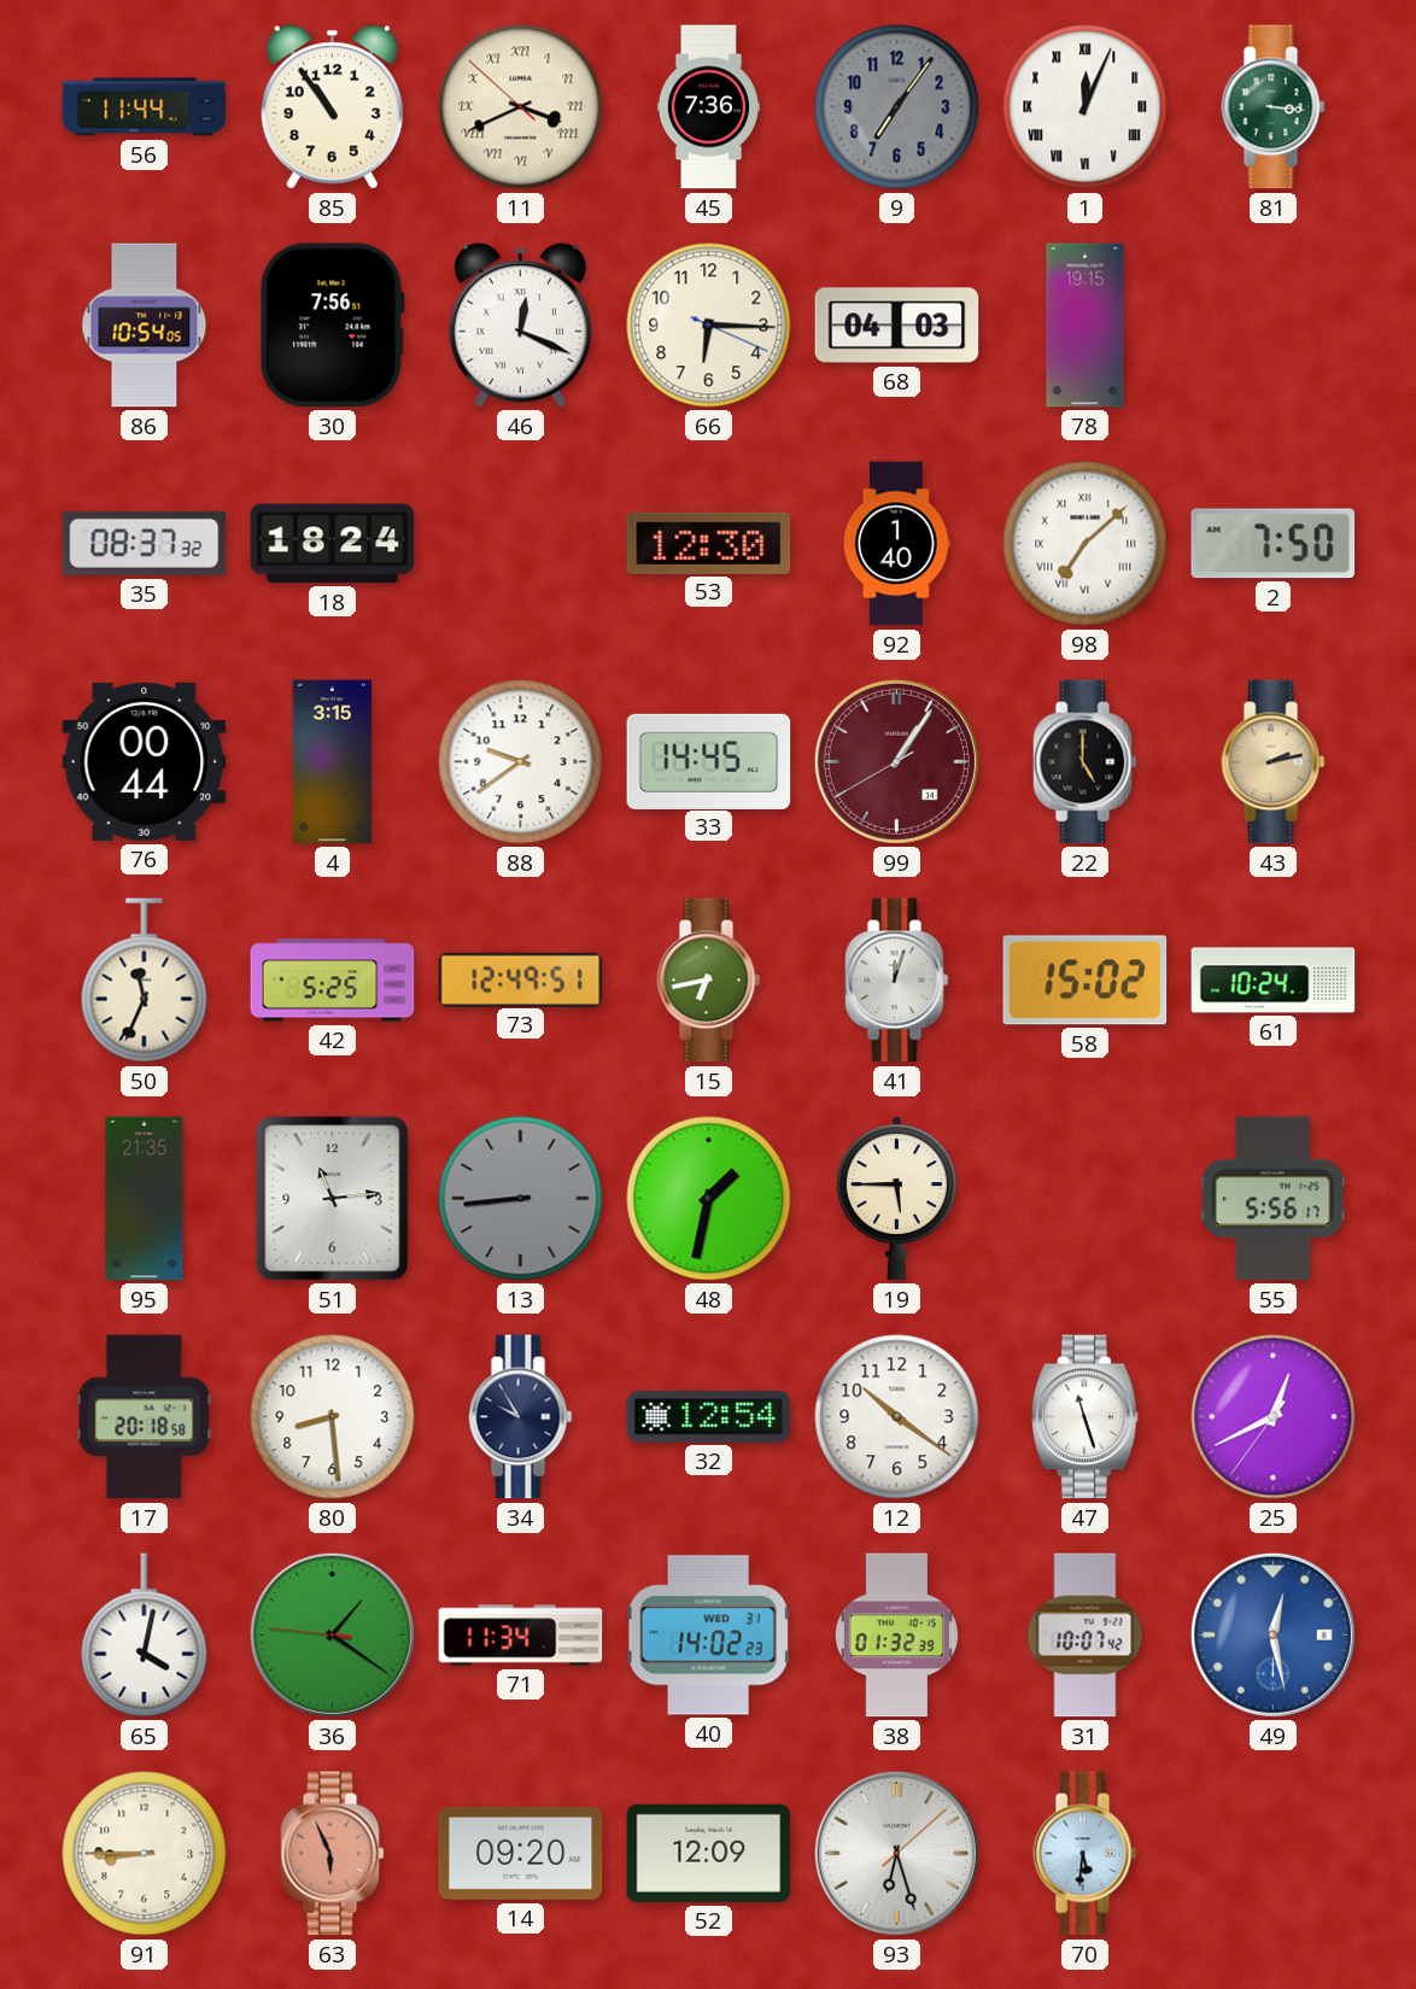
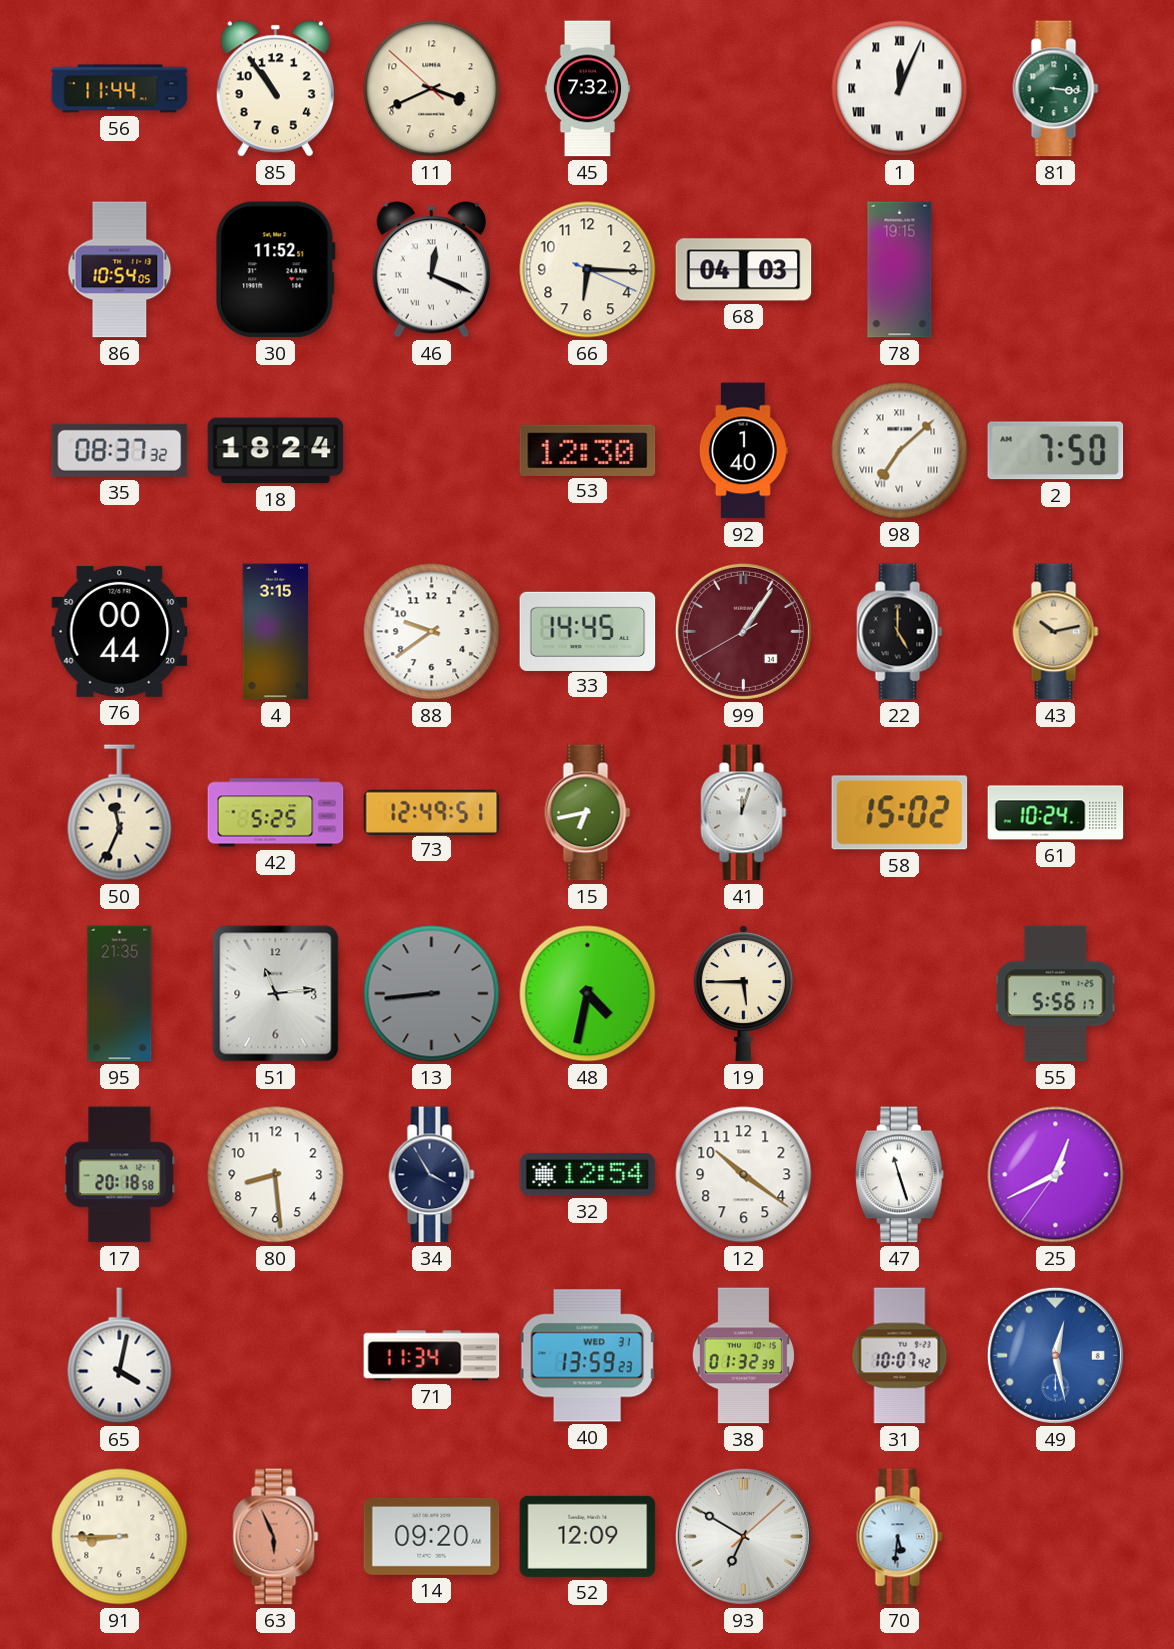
11 numerals: Roman -> Arabic
45: 7:36 -> 7:32
9: 7:06 -> none
30: 7:56 -> 11:52
43: 2:13 -> 10:13
48: 1:32 -> 4:32
34: 9:55 -> 3:55
36: 1:20 -> none
40: 14:02 -> 13:59
93: 6:27 -> 6:50
